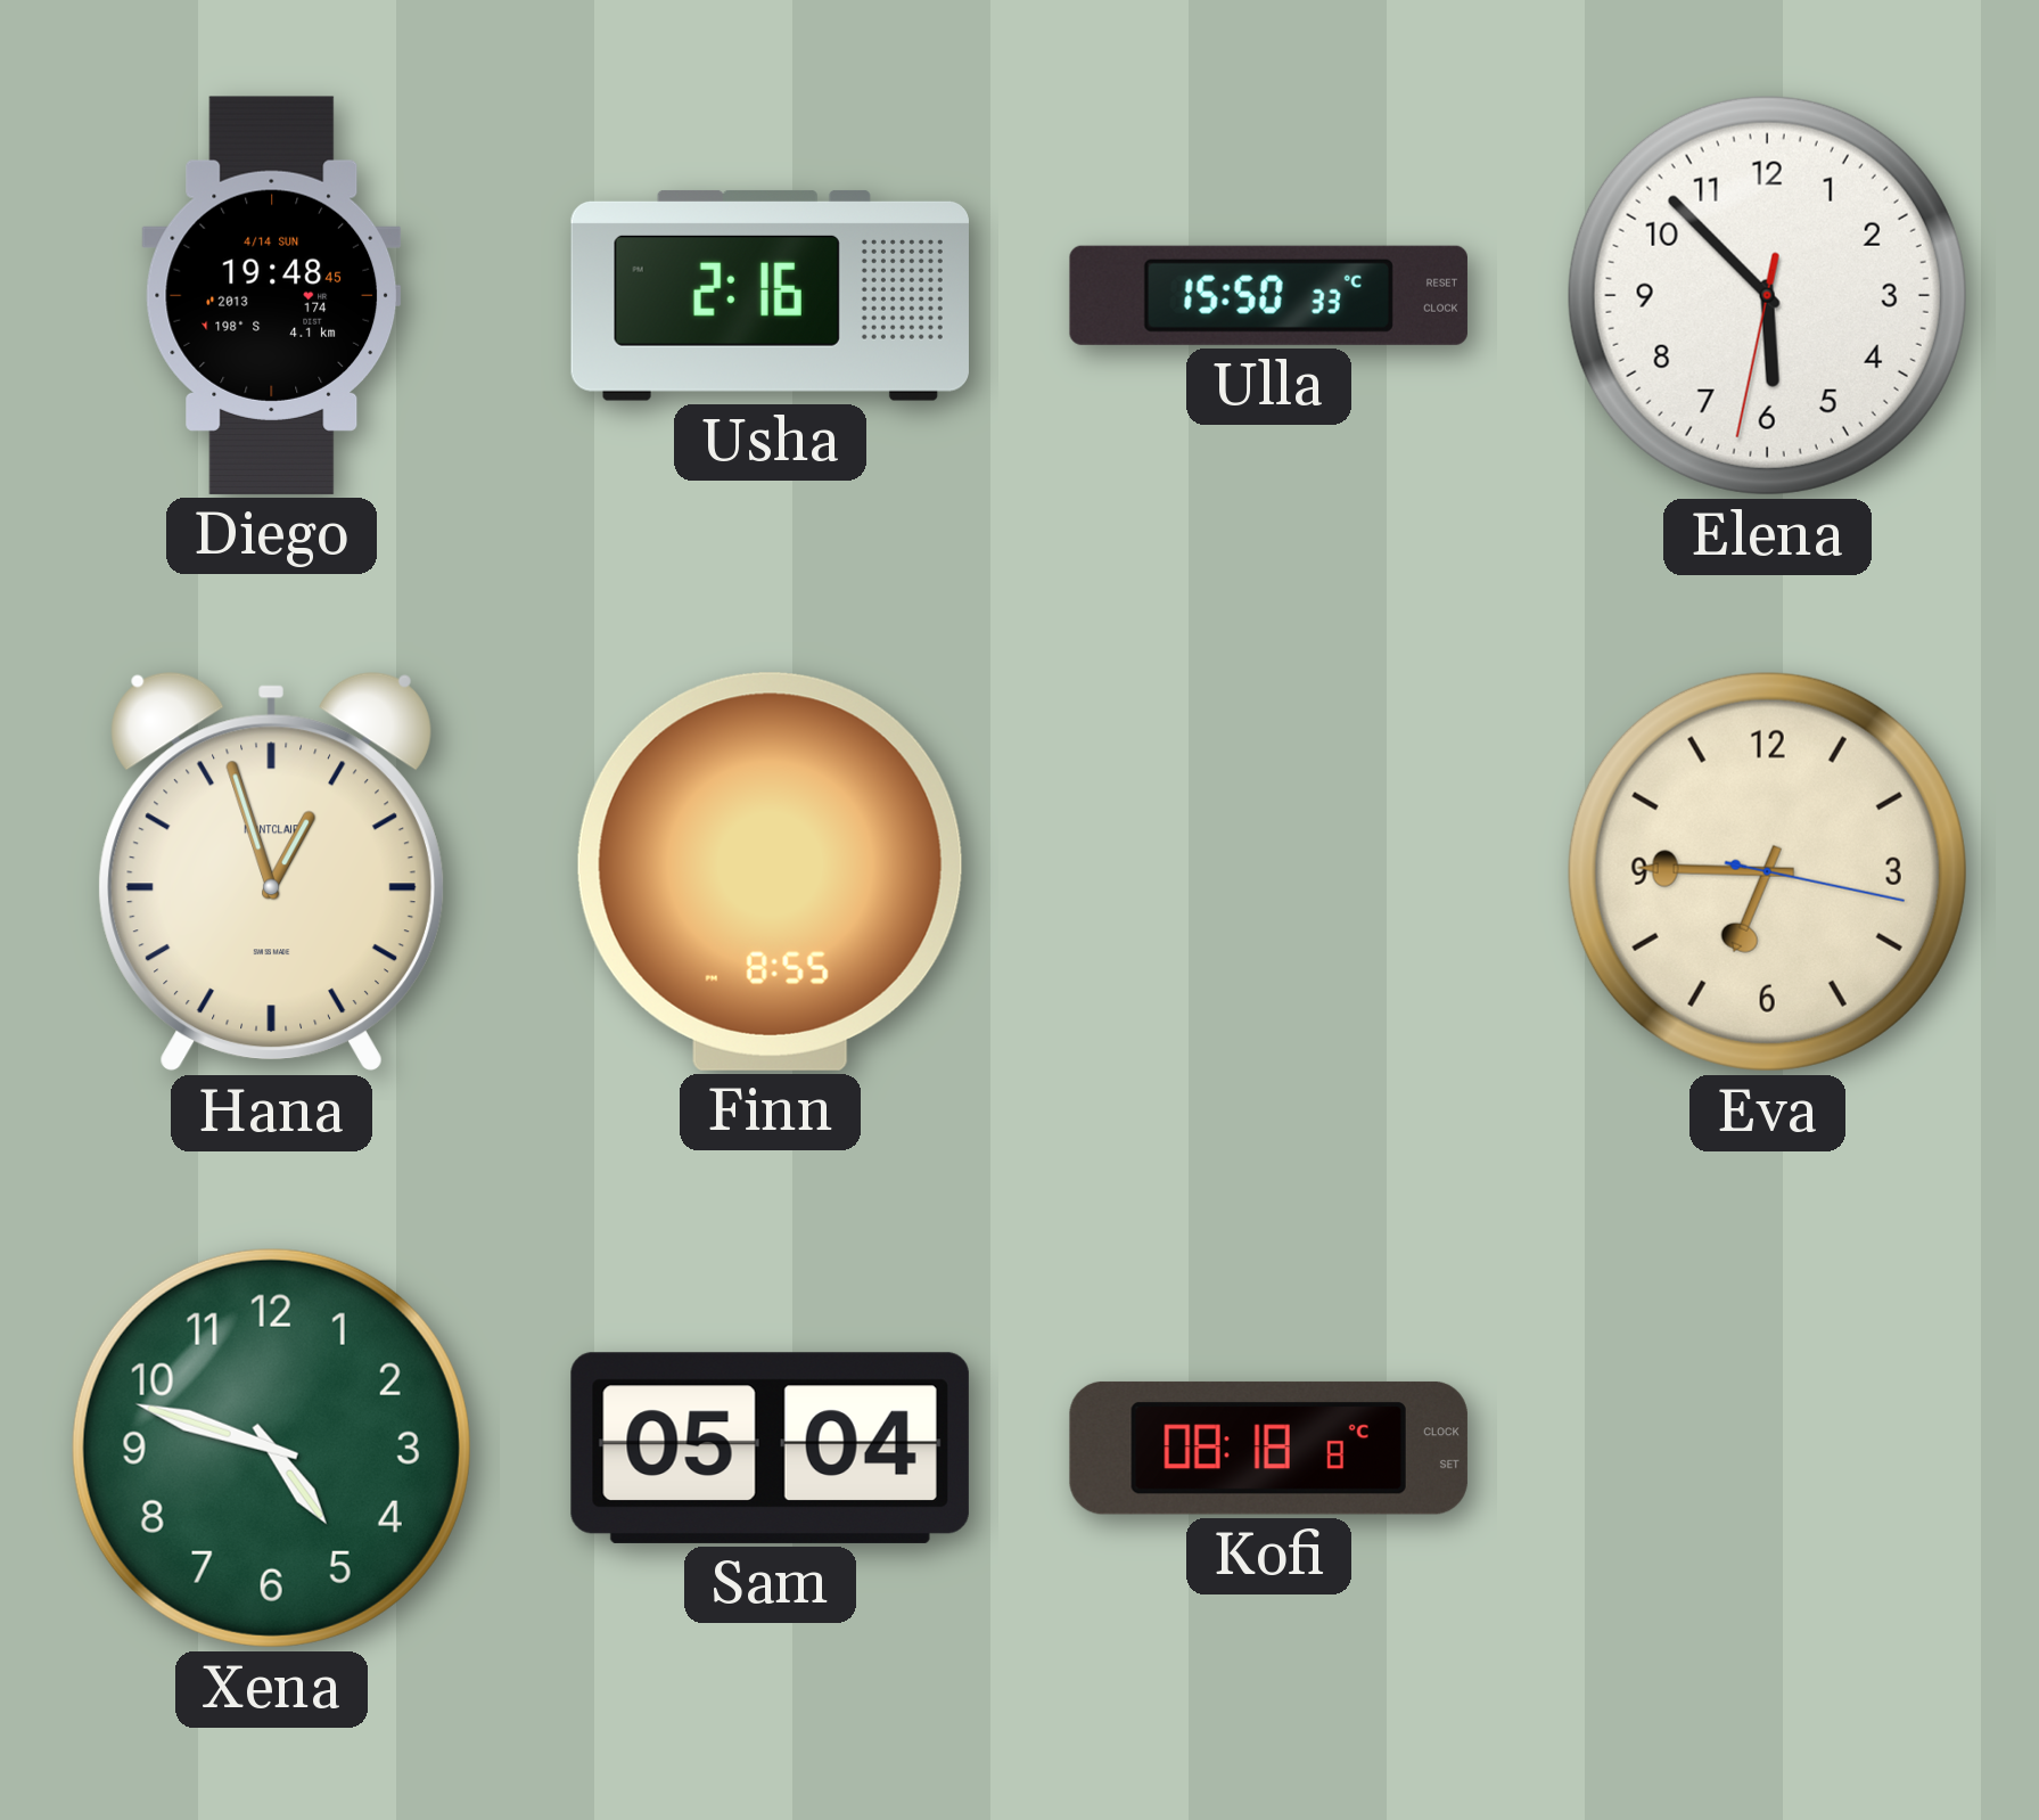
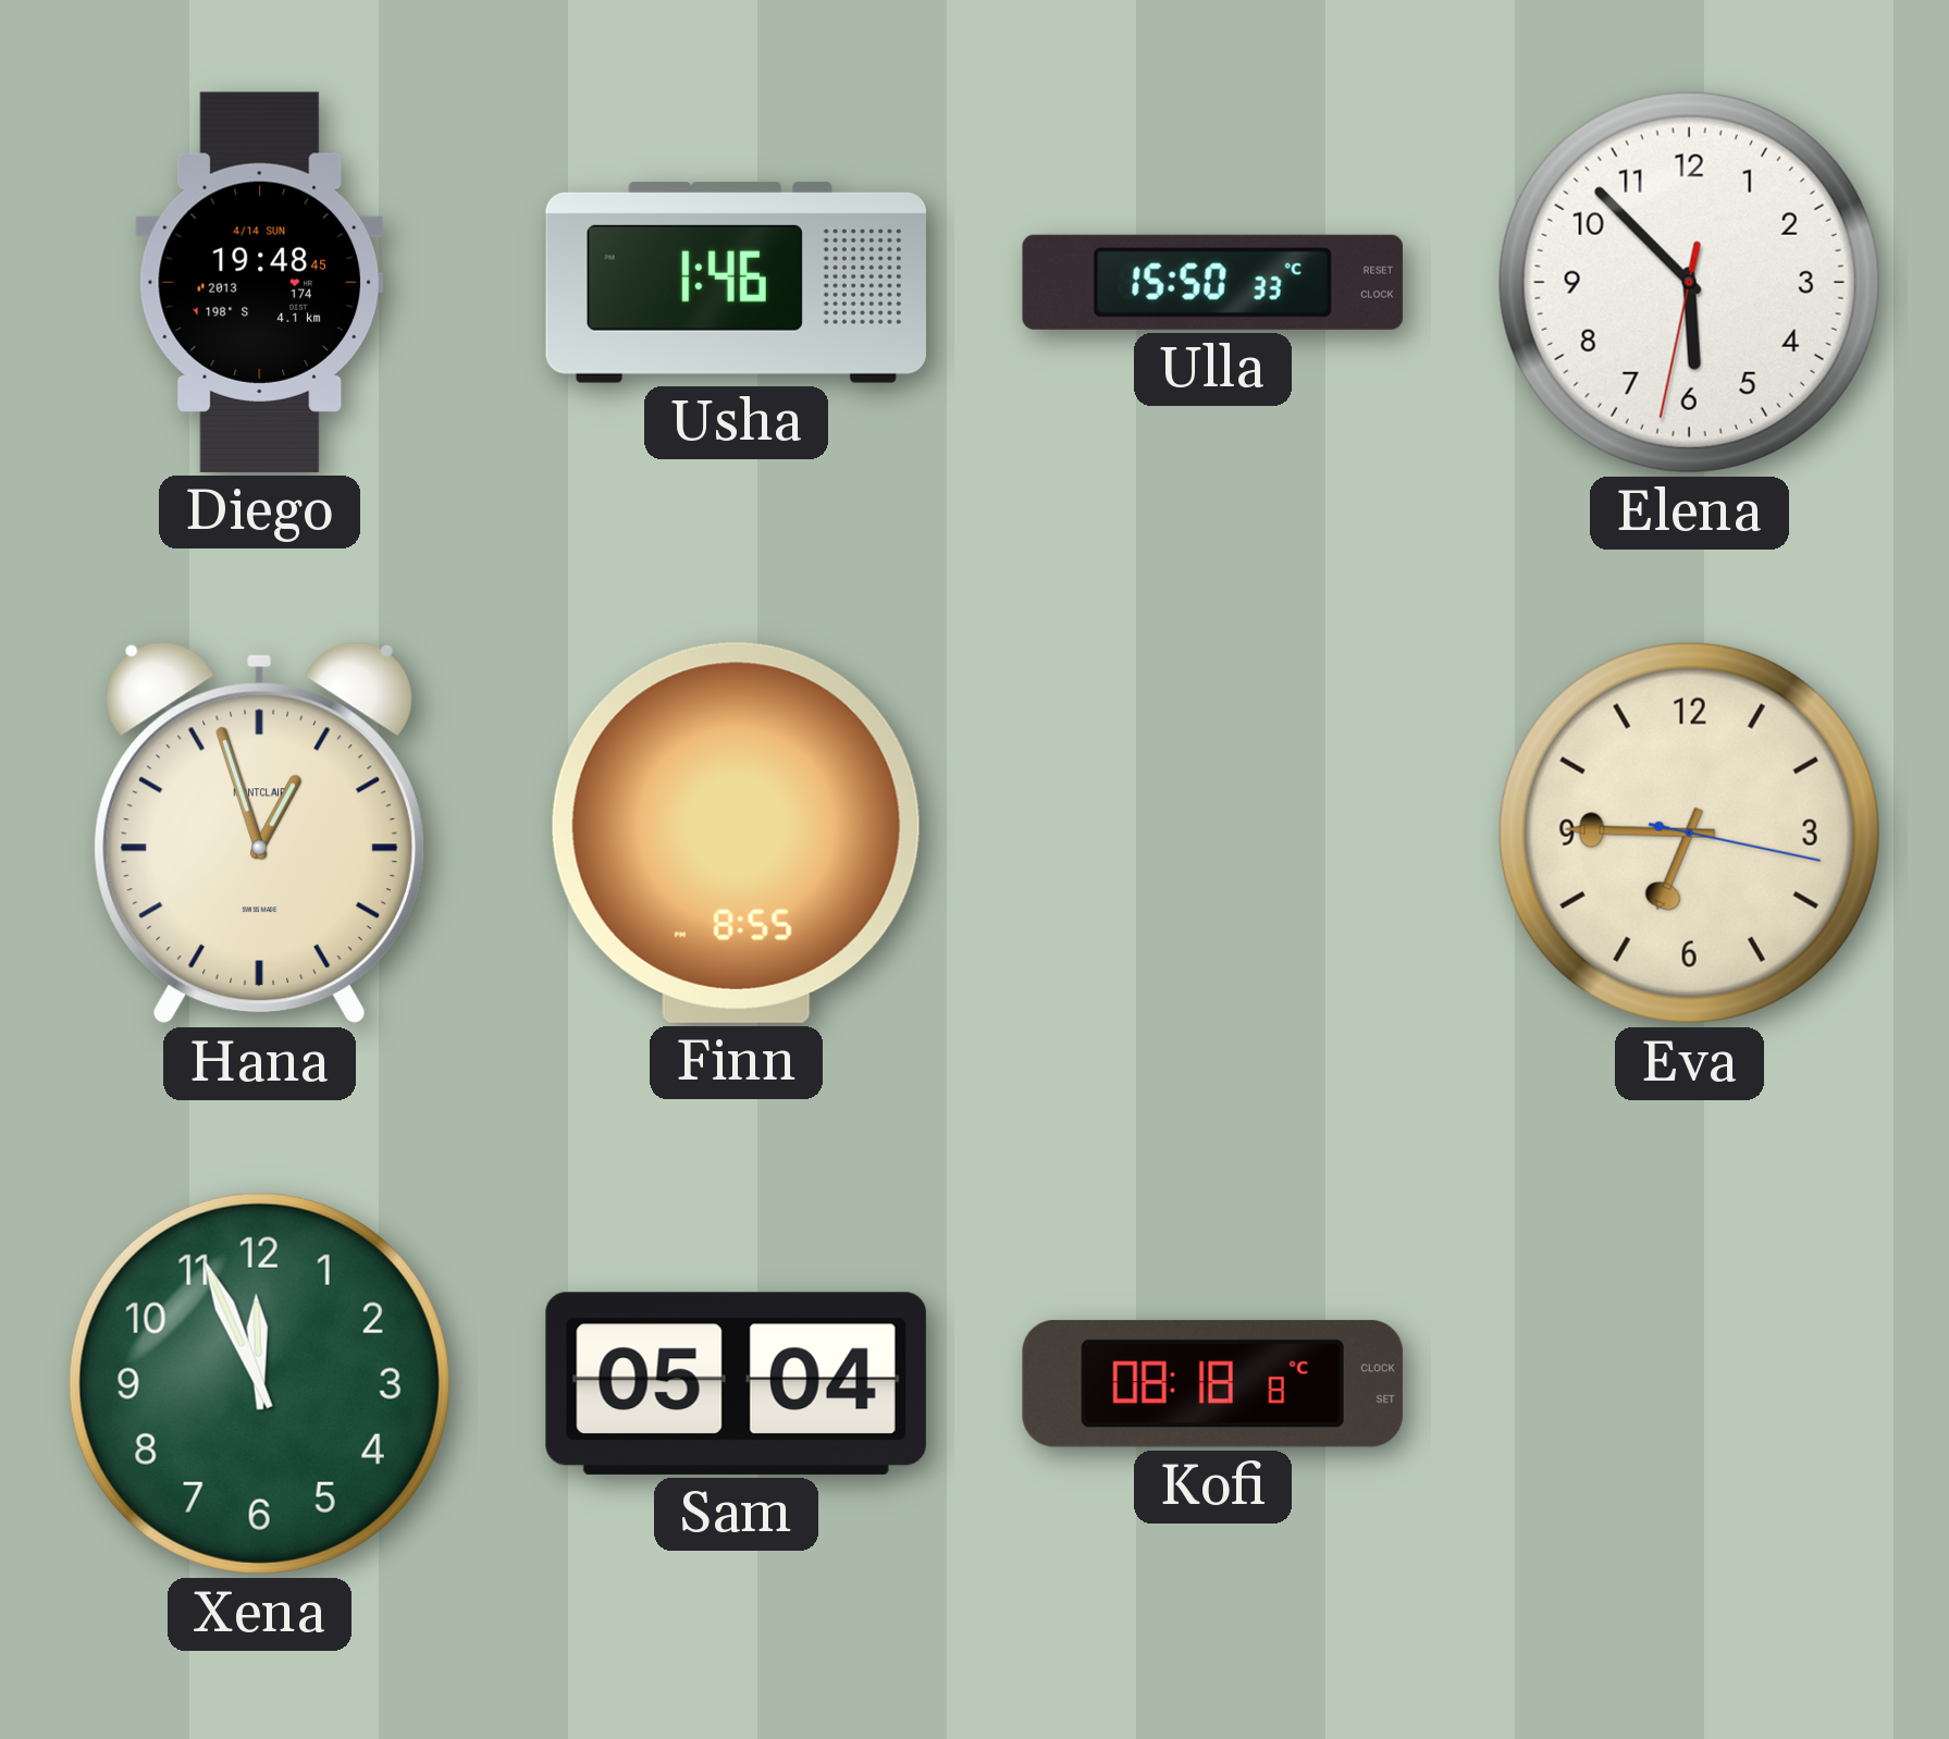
Usha: 2:16 -> 1:46
Xena: 4:48 -> 11:56
